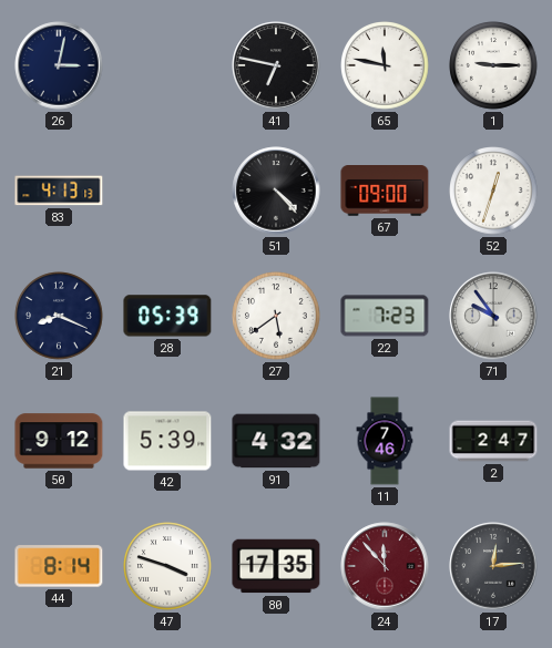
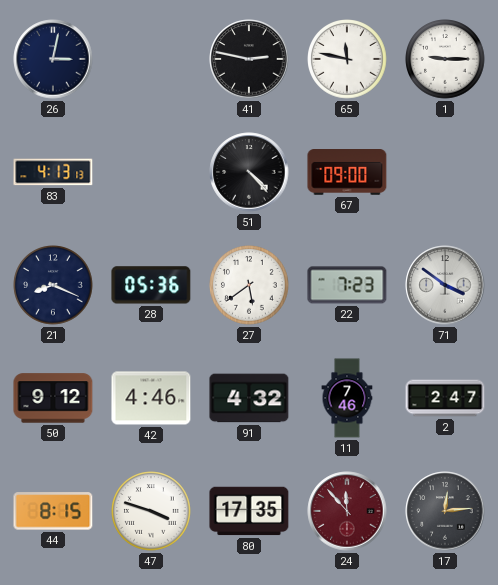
41: 6:47 -> 2:47
52: 12:33 -> none
28: 05:39 -> 05:36
71: 9:54 -> 3:51
42: 5:39 -> 4:46
44: 8:14 -> 8:15
